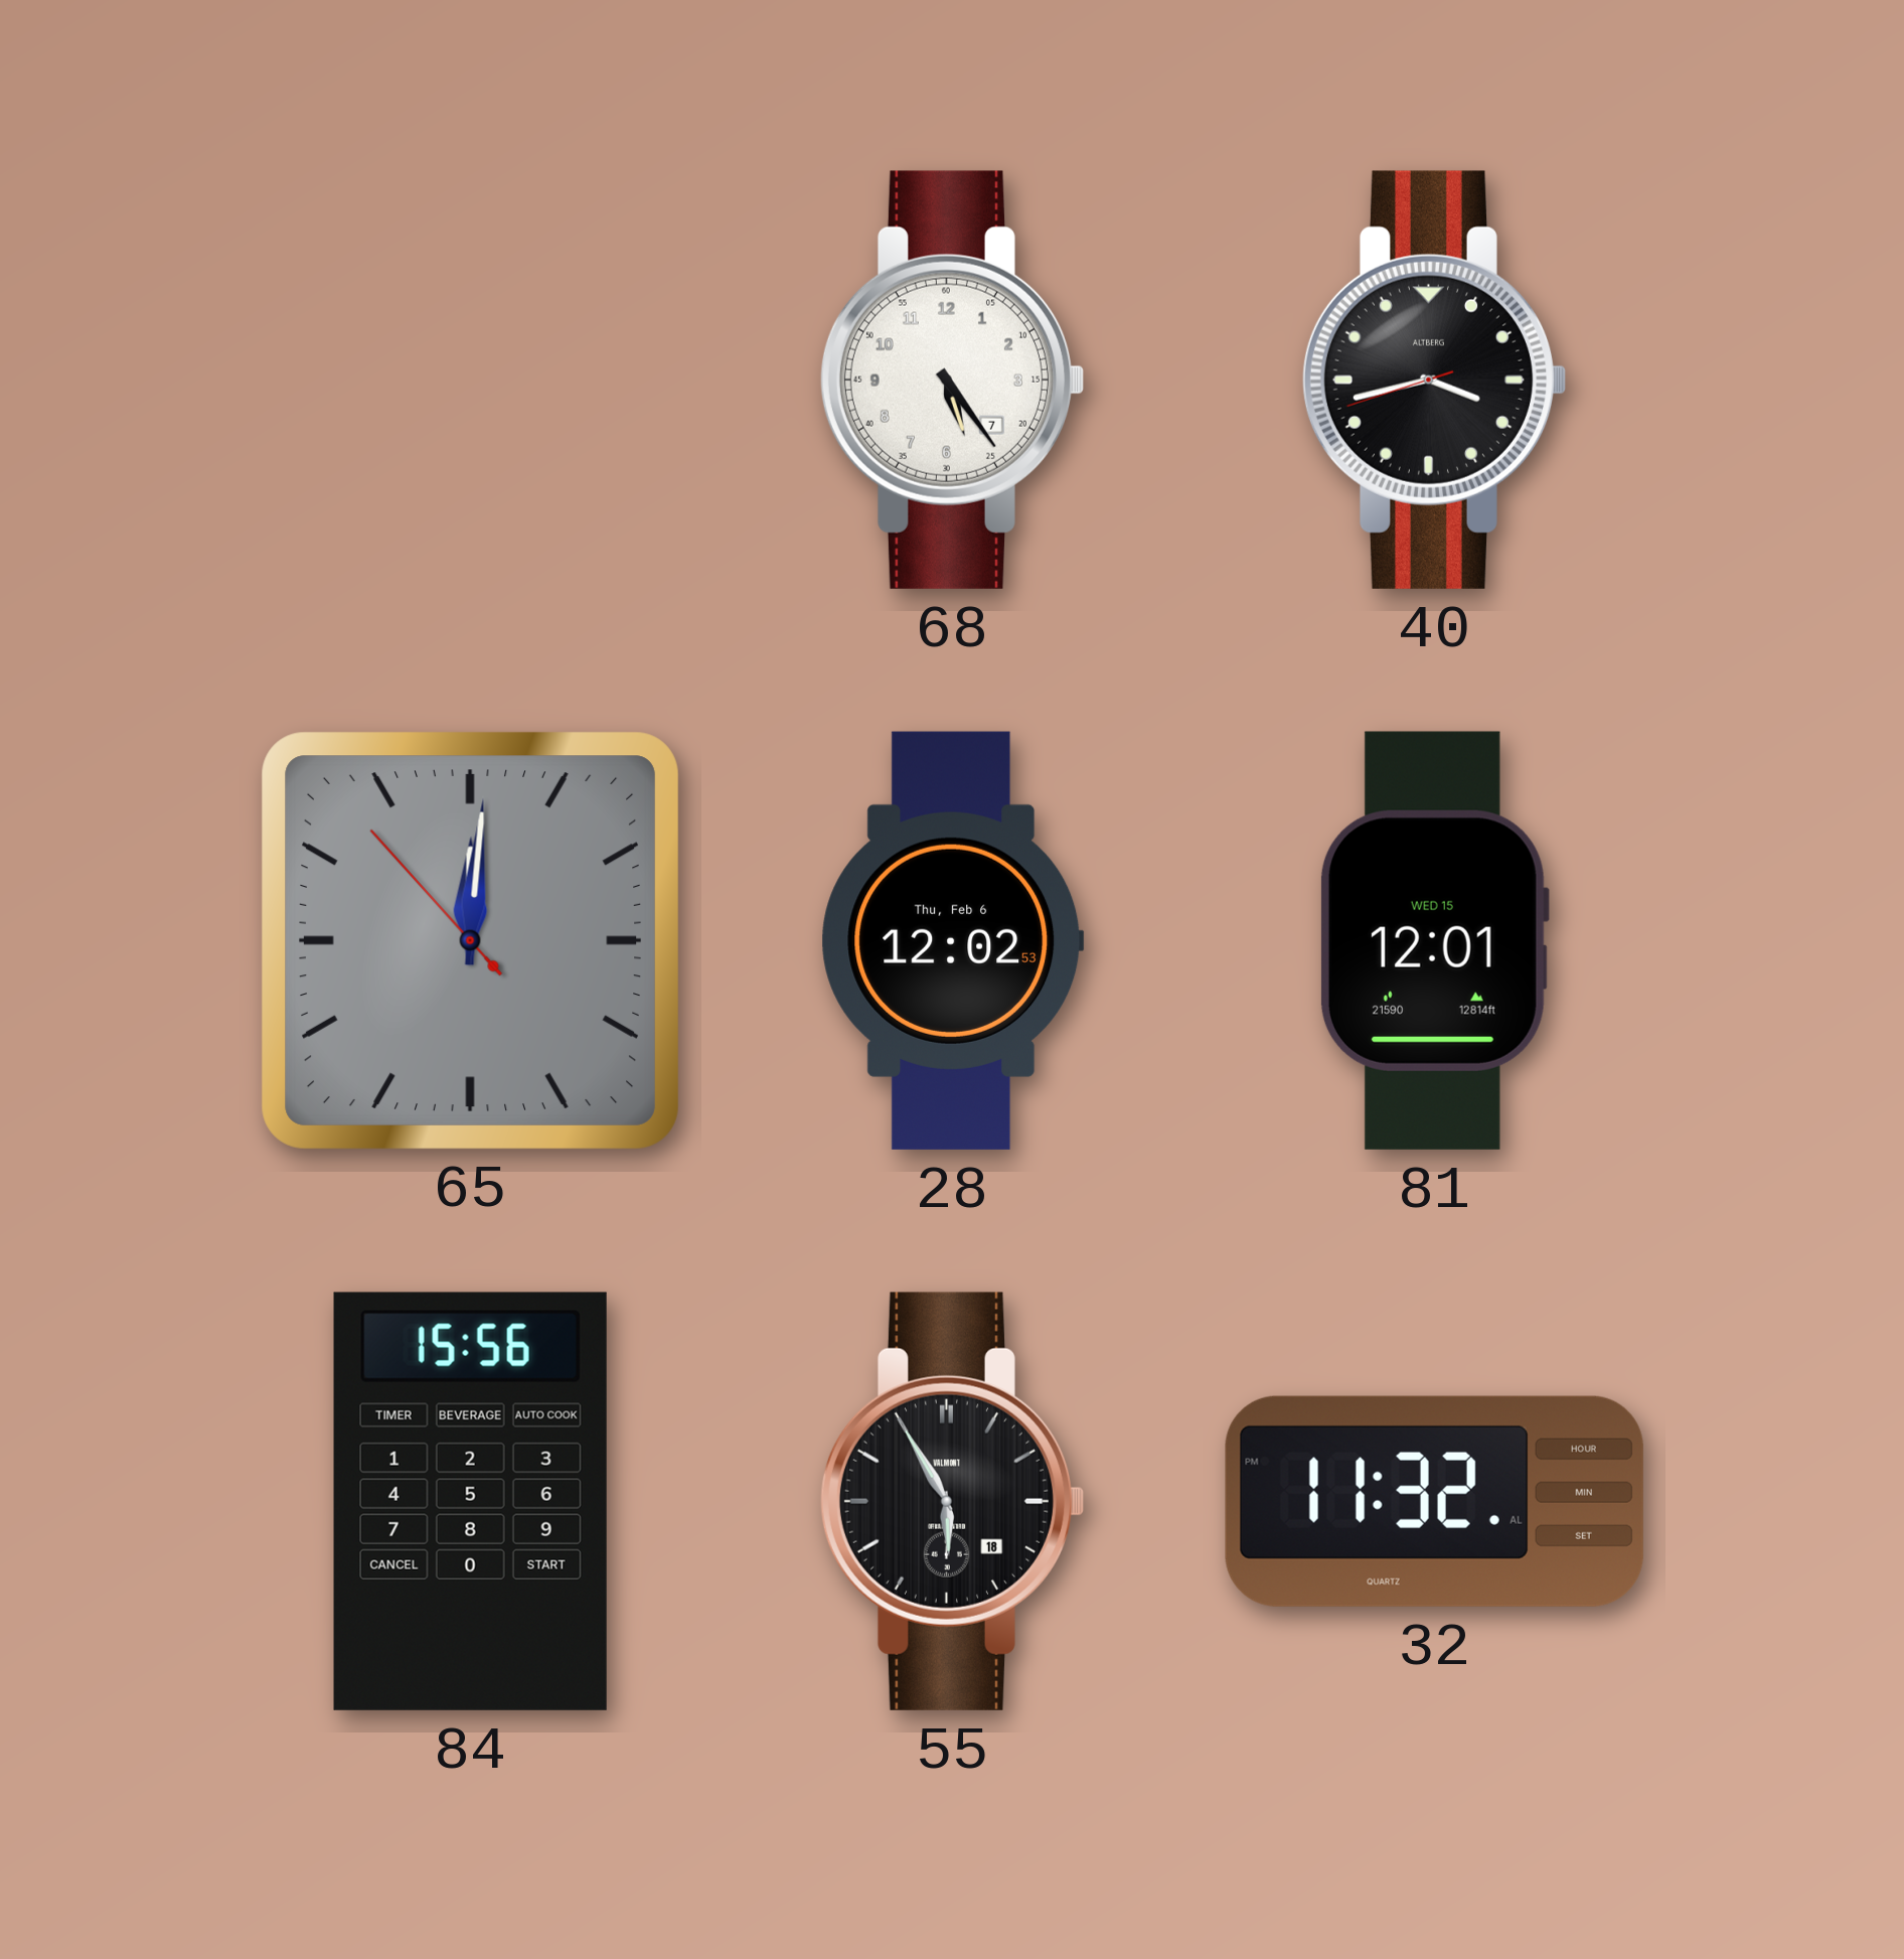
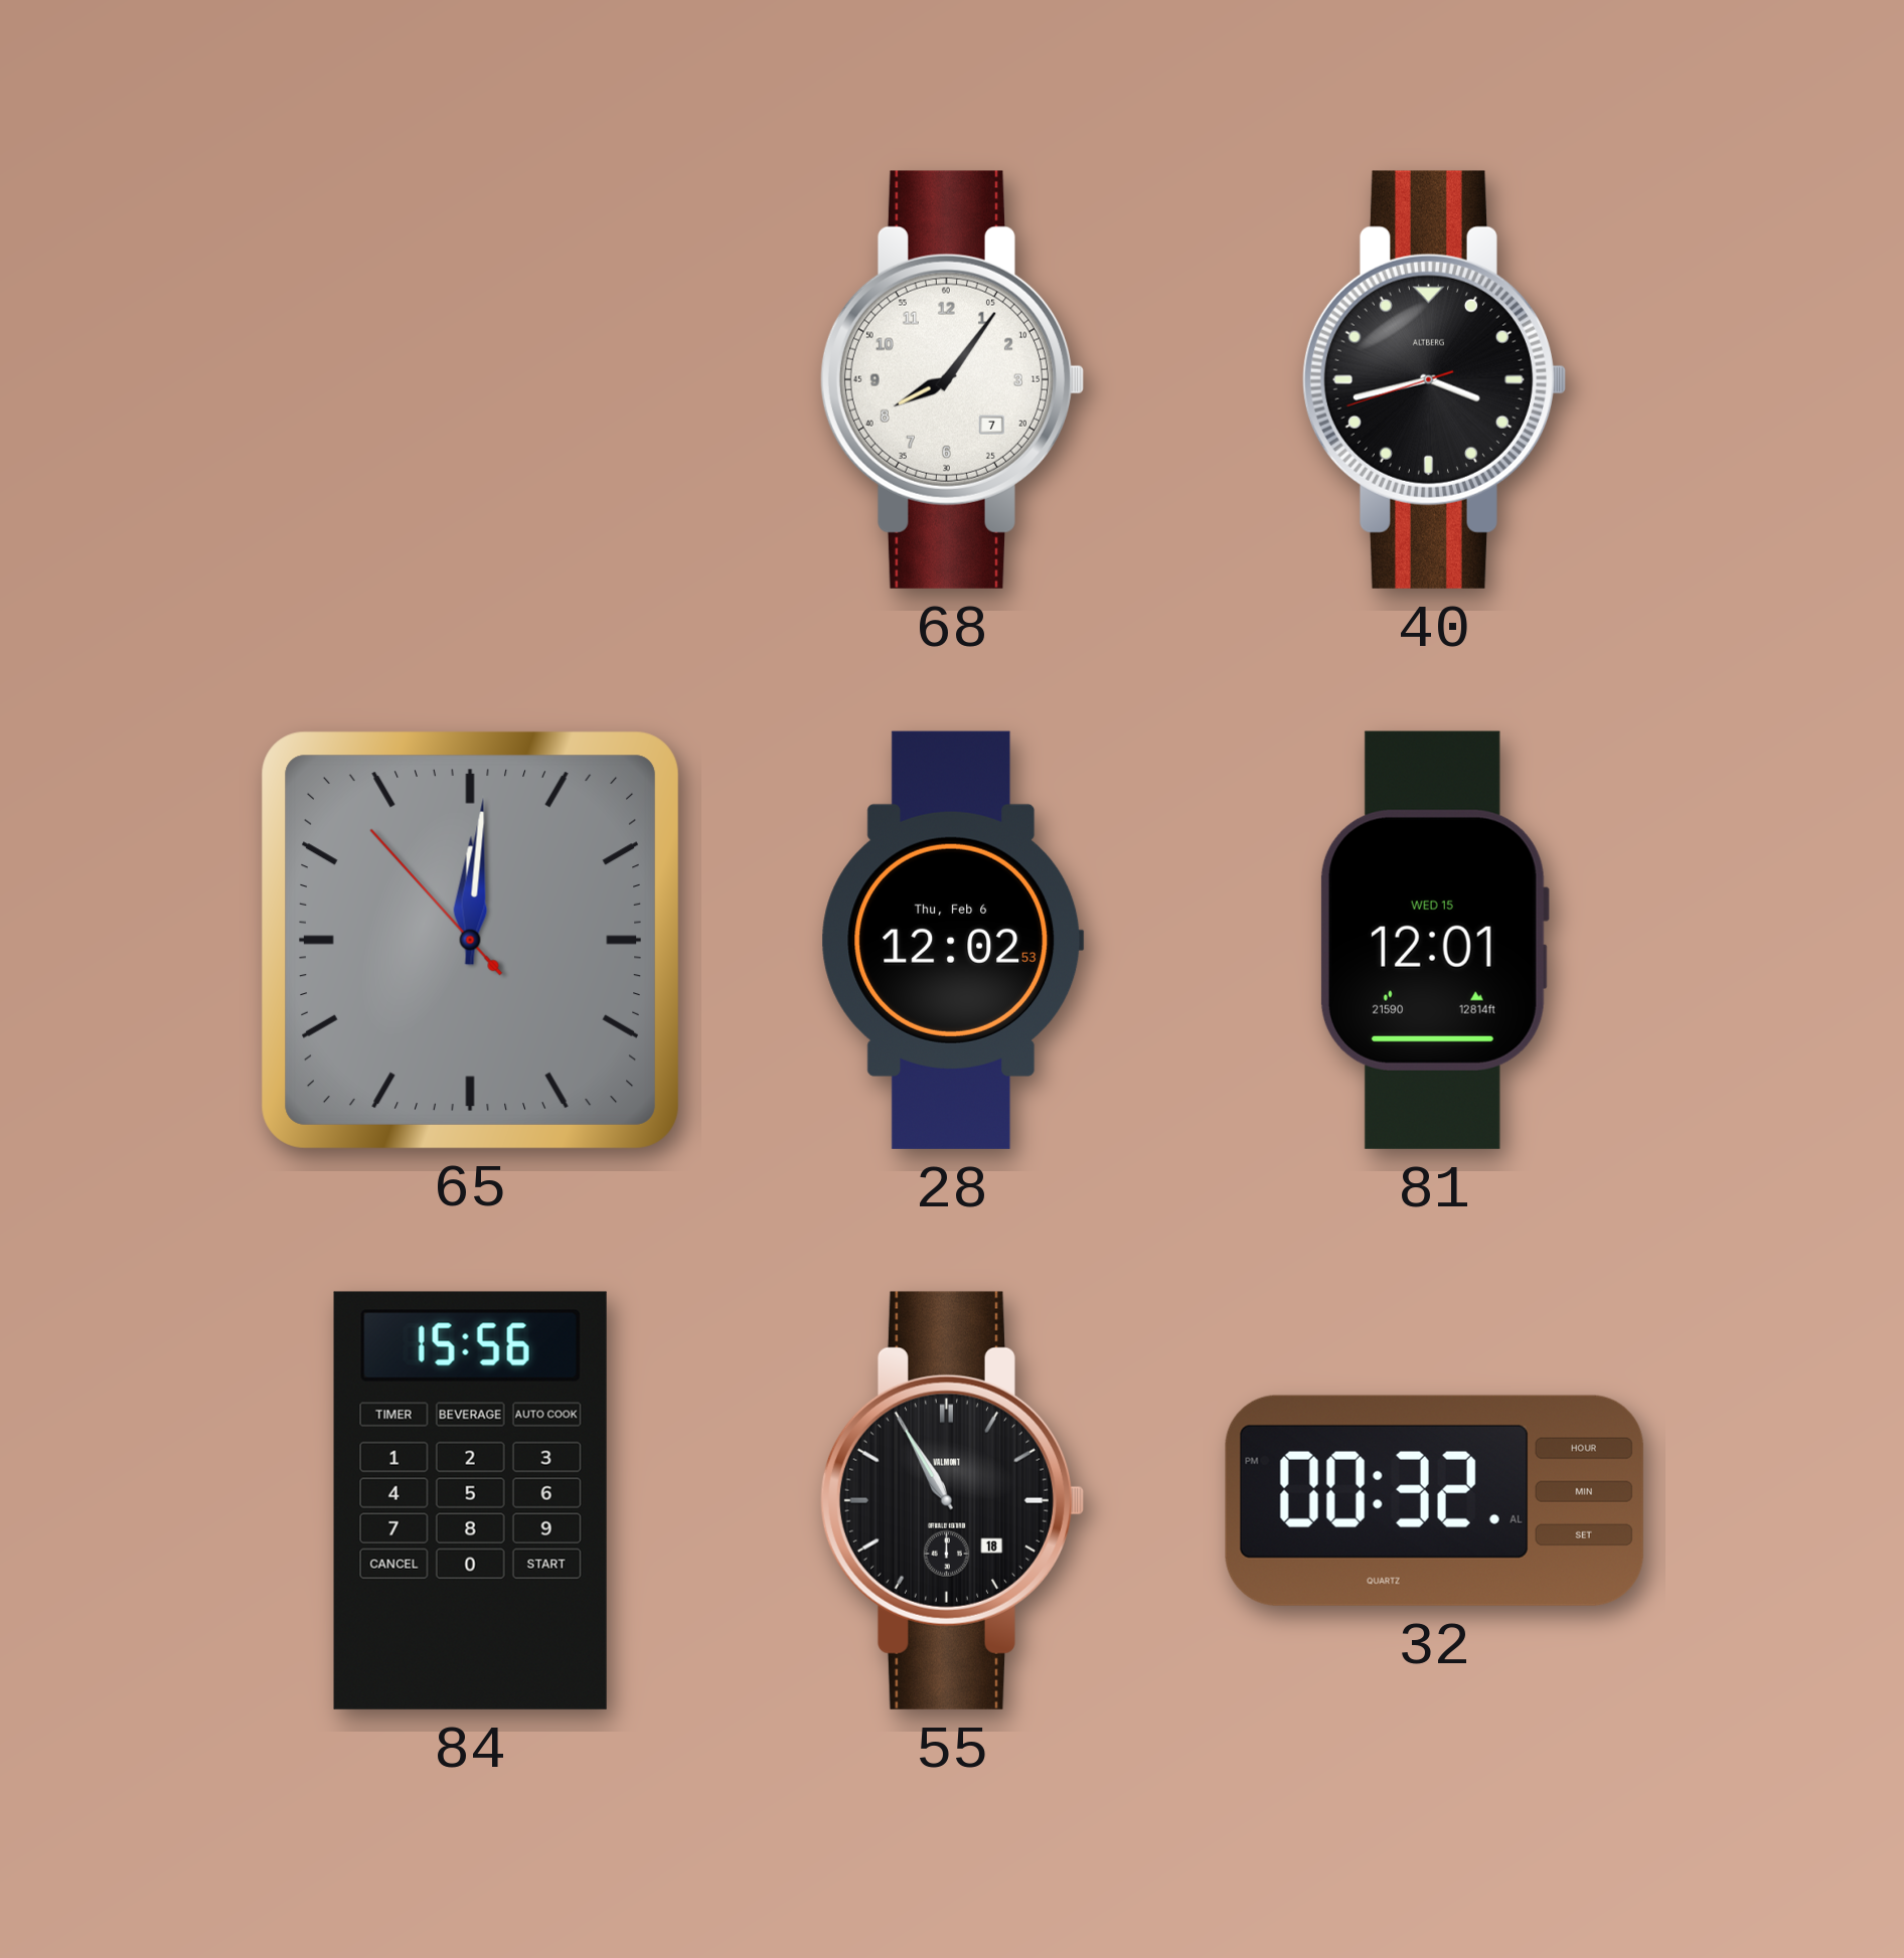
68: 5:24 -> 8:06
55: 5:55 -> 10:55
32: 11:32 -> 00:32
